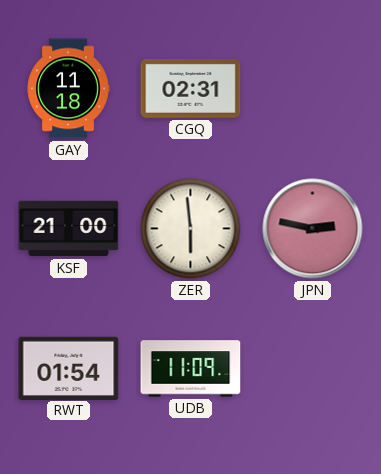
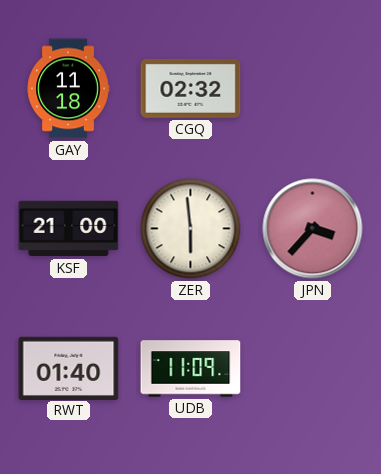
CGQ: 02:31 -> 02:32
JPN: 2:47 -> 3:37
RWT: 01:54 -> 01:40
